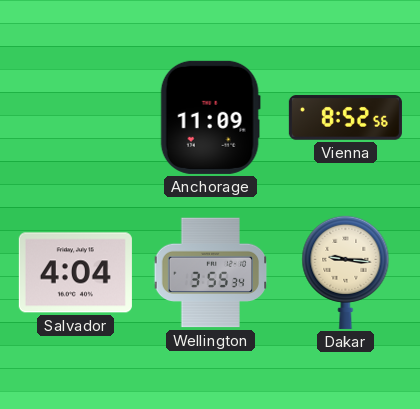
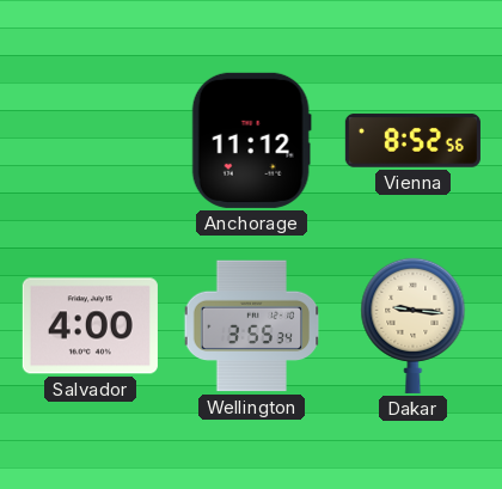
Anchorage: 11:09 -> 11:12
Salvador: 4:04 -> 4:00
